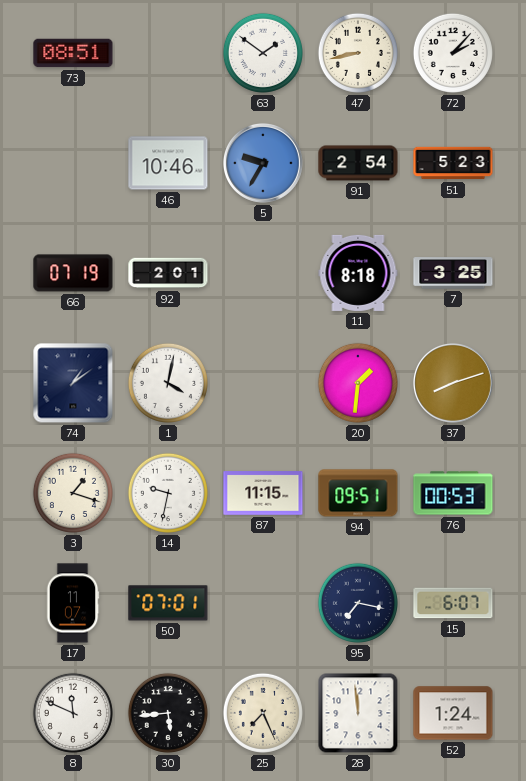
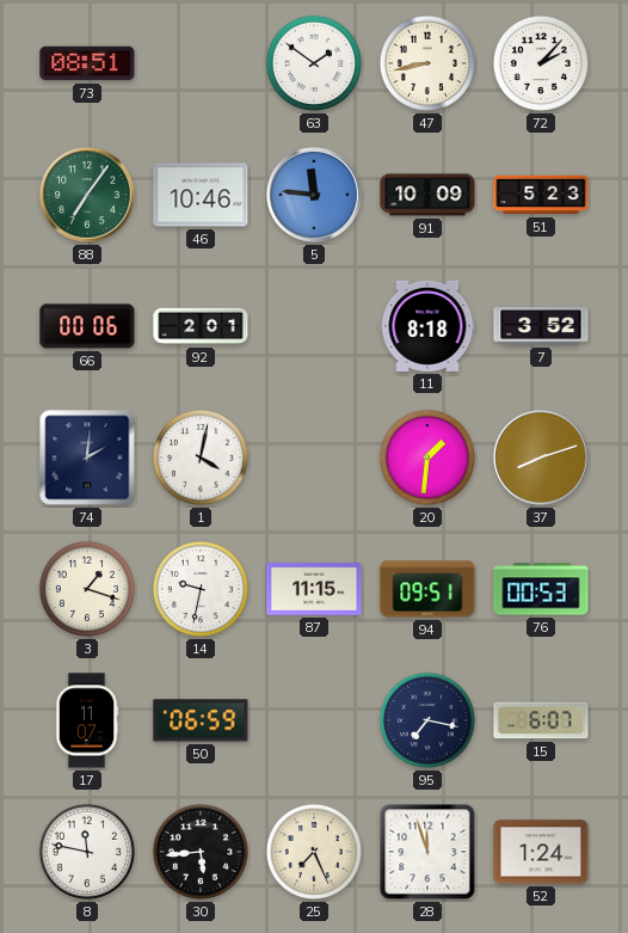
88: none -> 7:06
5: 9:35 -> 11:46
91: 2:54 -> 10:09
66: 07:19 -> 00:06
7: 3:25 -> 3:52
74: 1:09 -> 2:01
50: 07:01 -> 06:59
8: 11:49 -> 11:47
28: 11:59 -> 11:57
